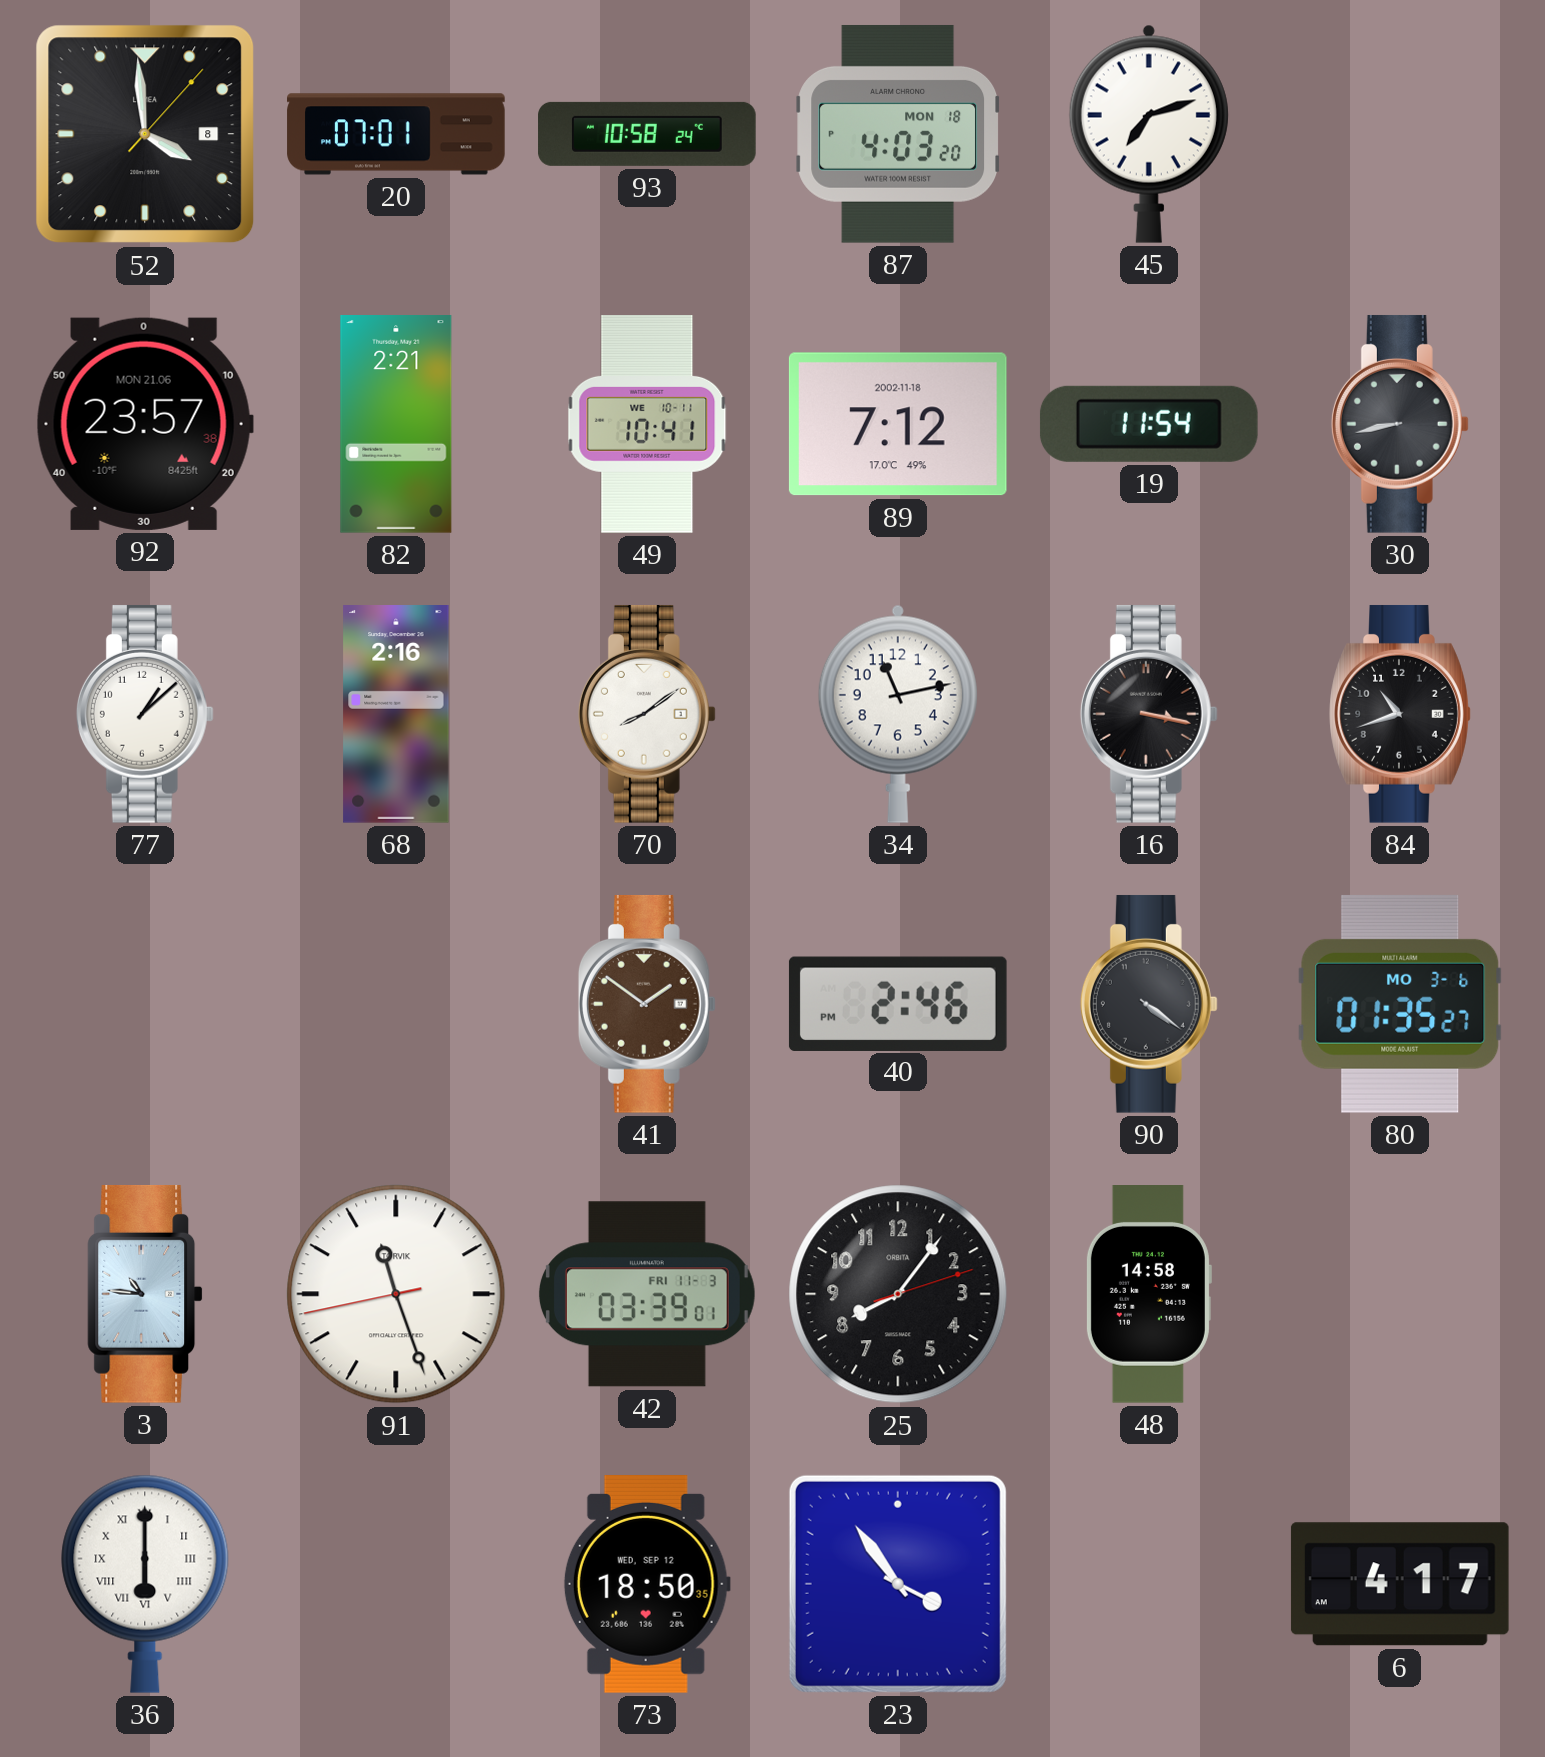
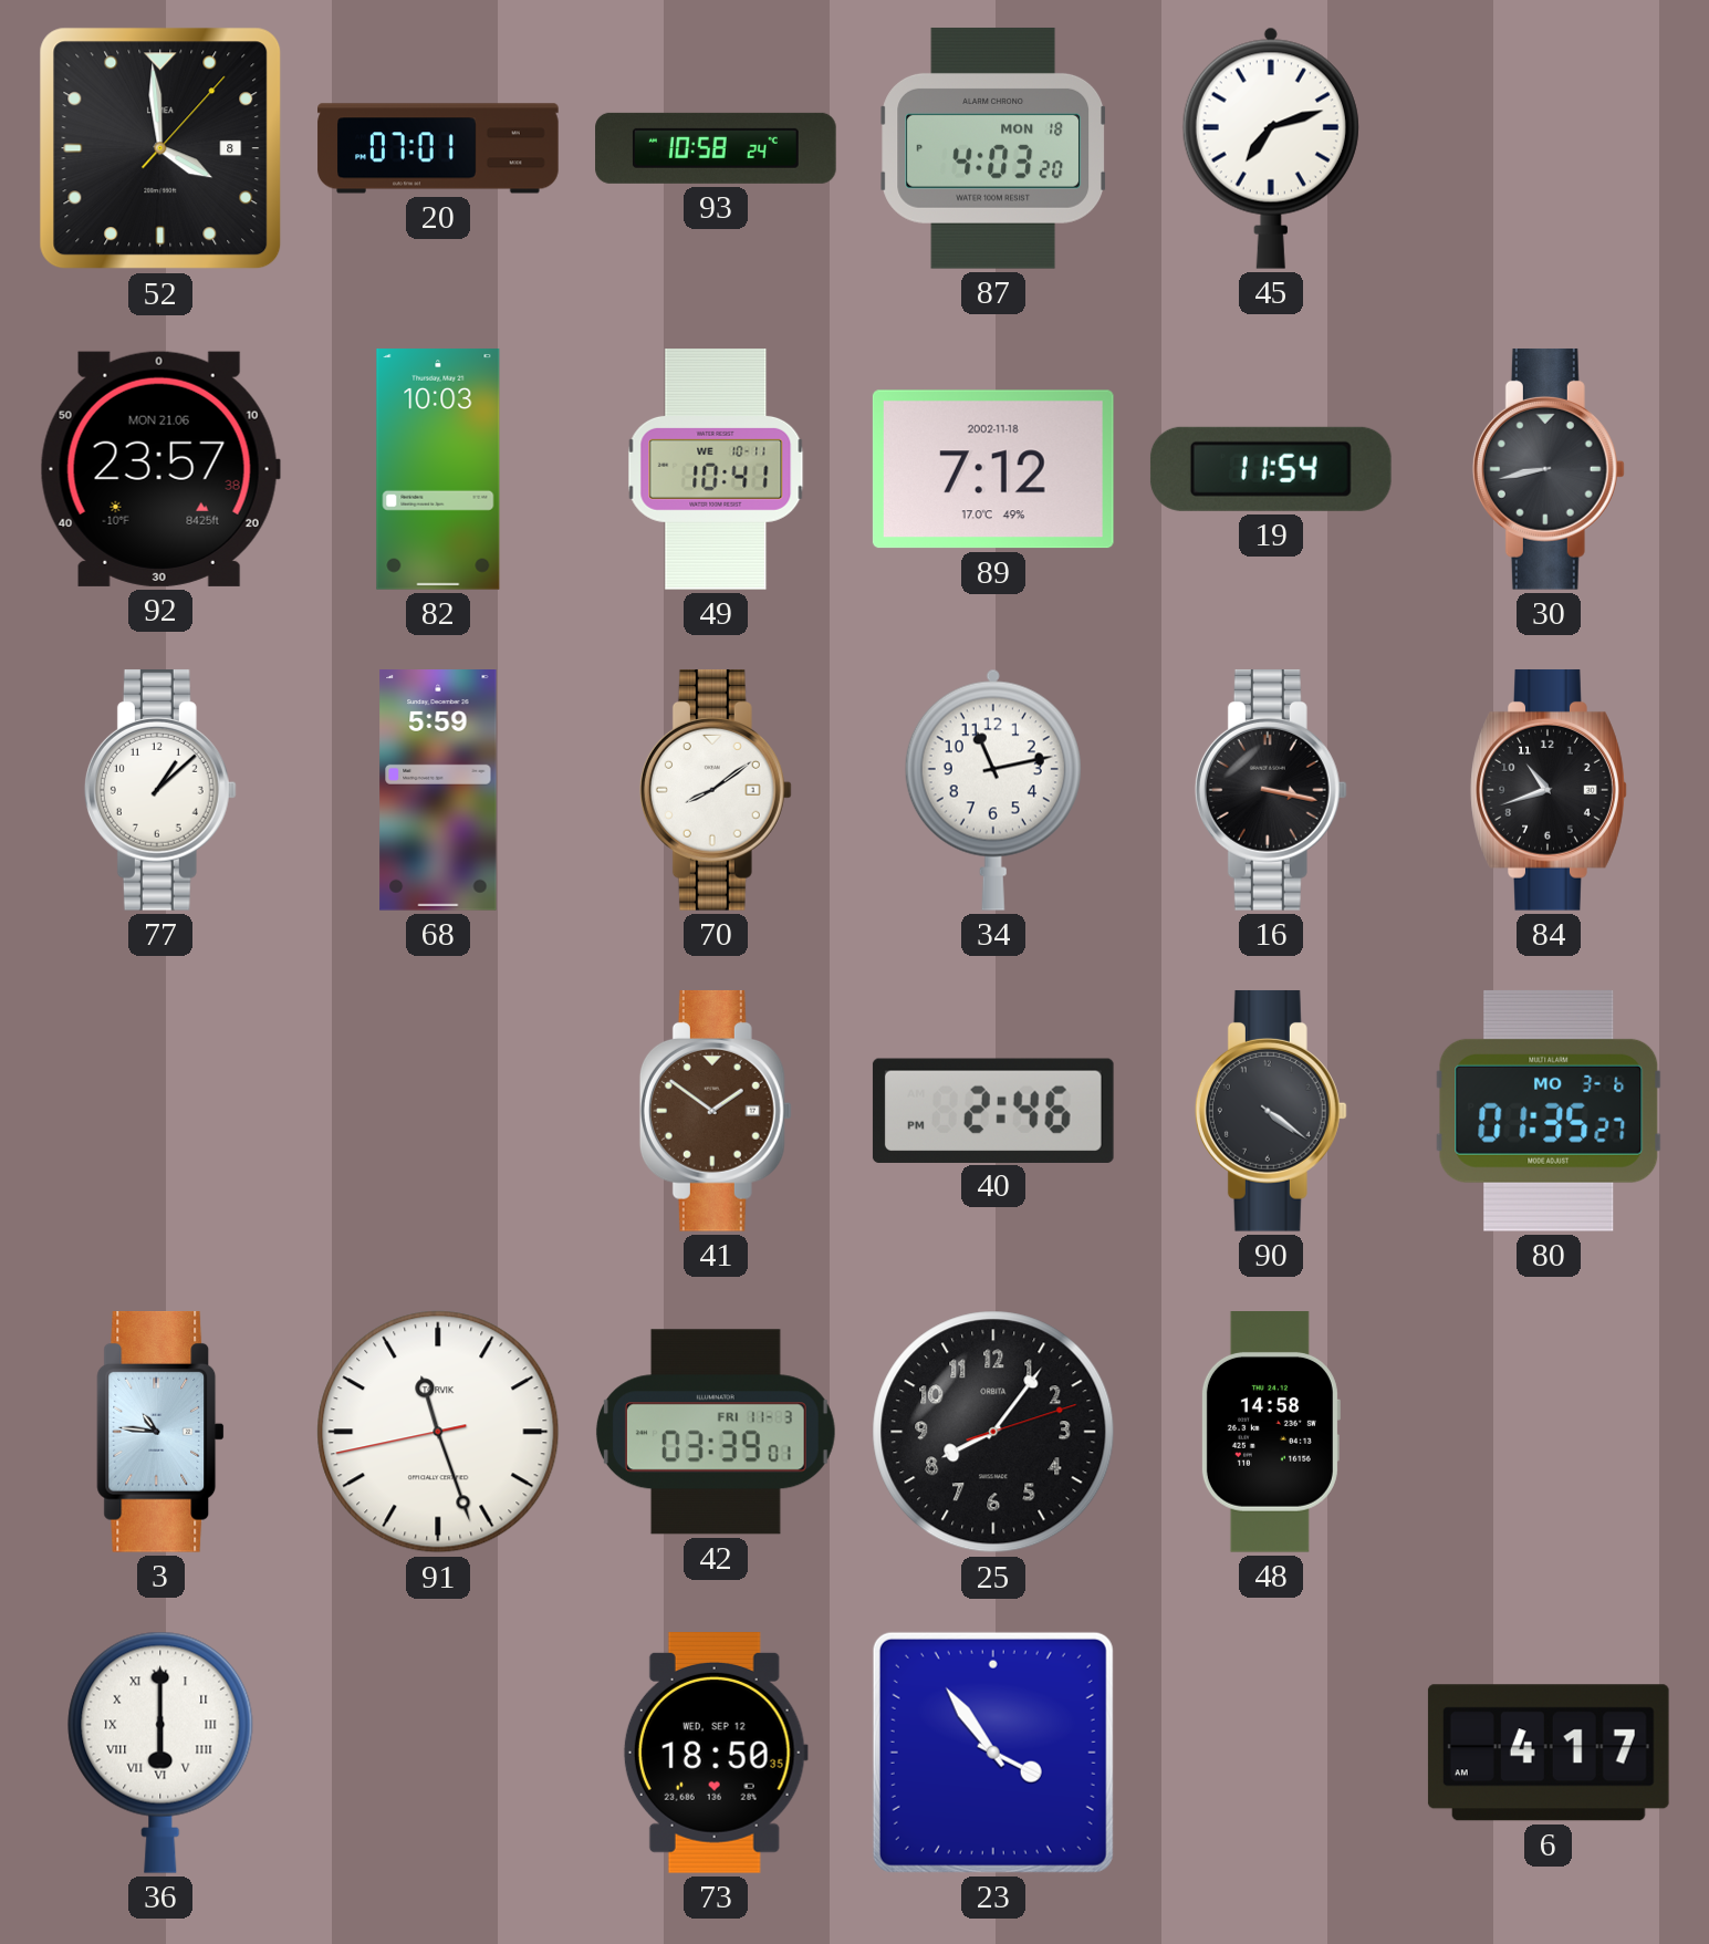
82: 2:21 -> 10:03
68: 2:16 -> 5:59
